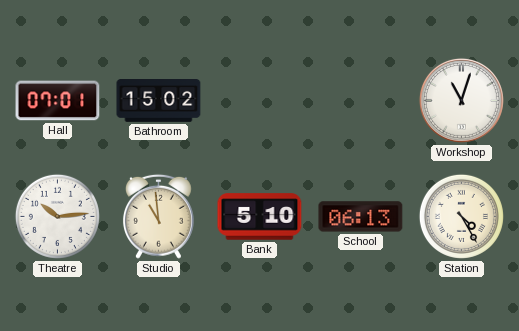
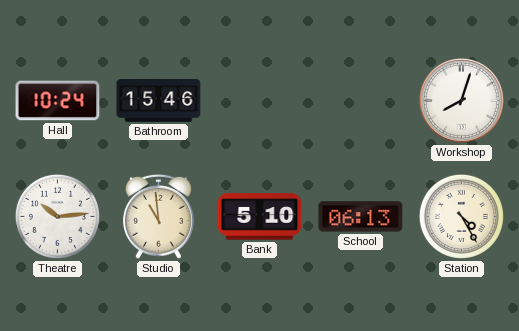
Hall: 07:01 -> 10:24
Bathroom: 15:02 -> 15:46
Workshop: 11:03 -> 8:03
